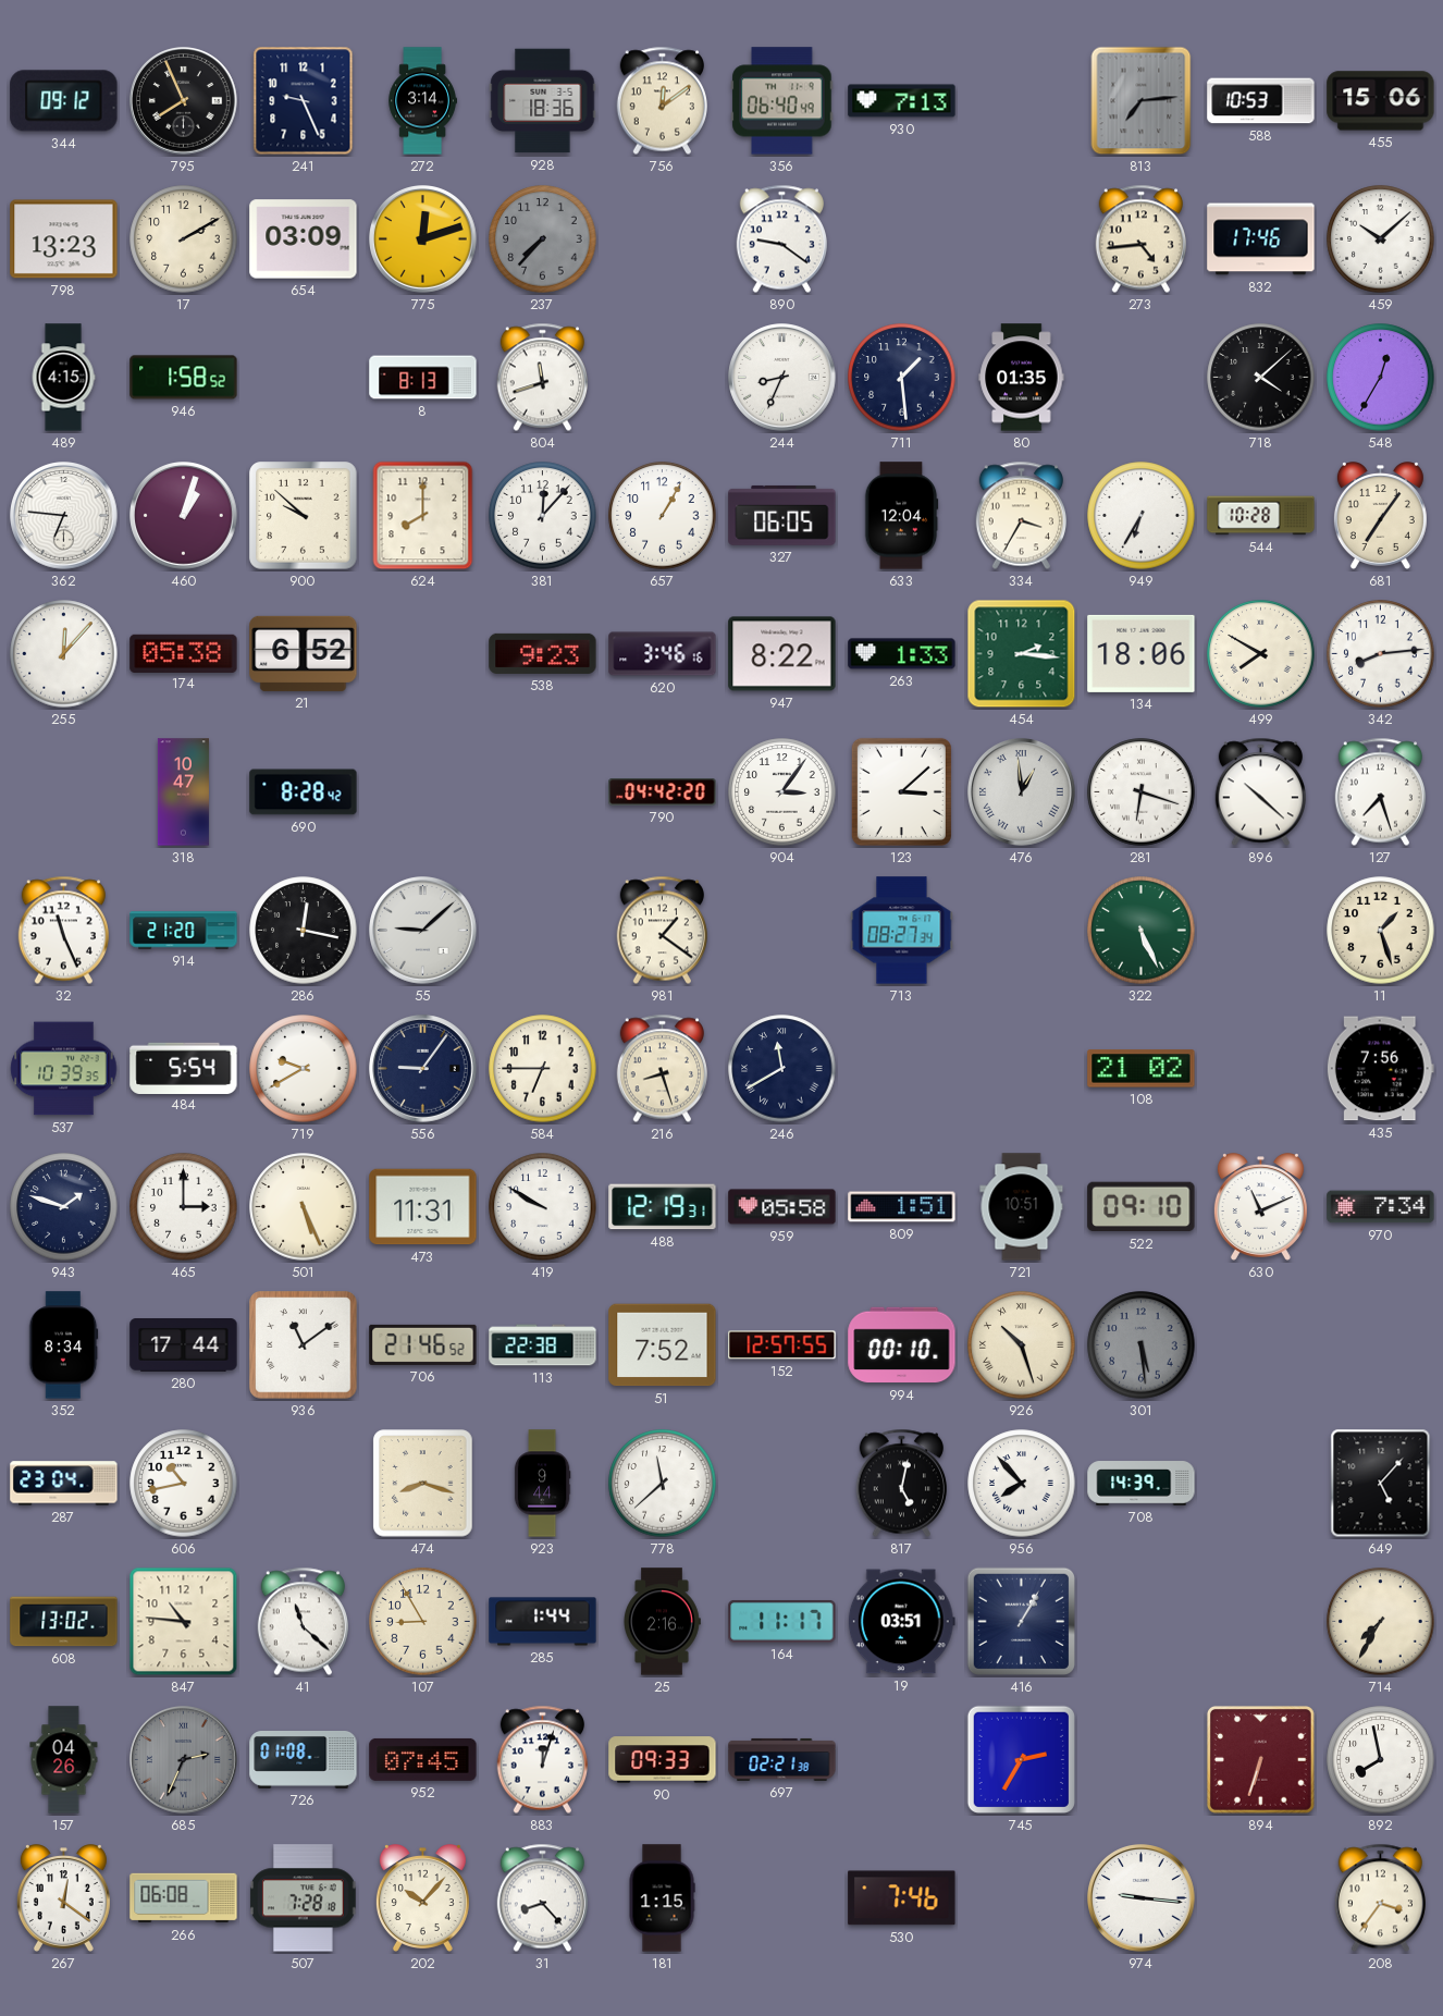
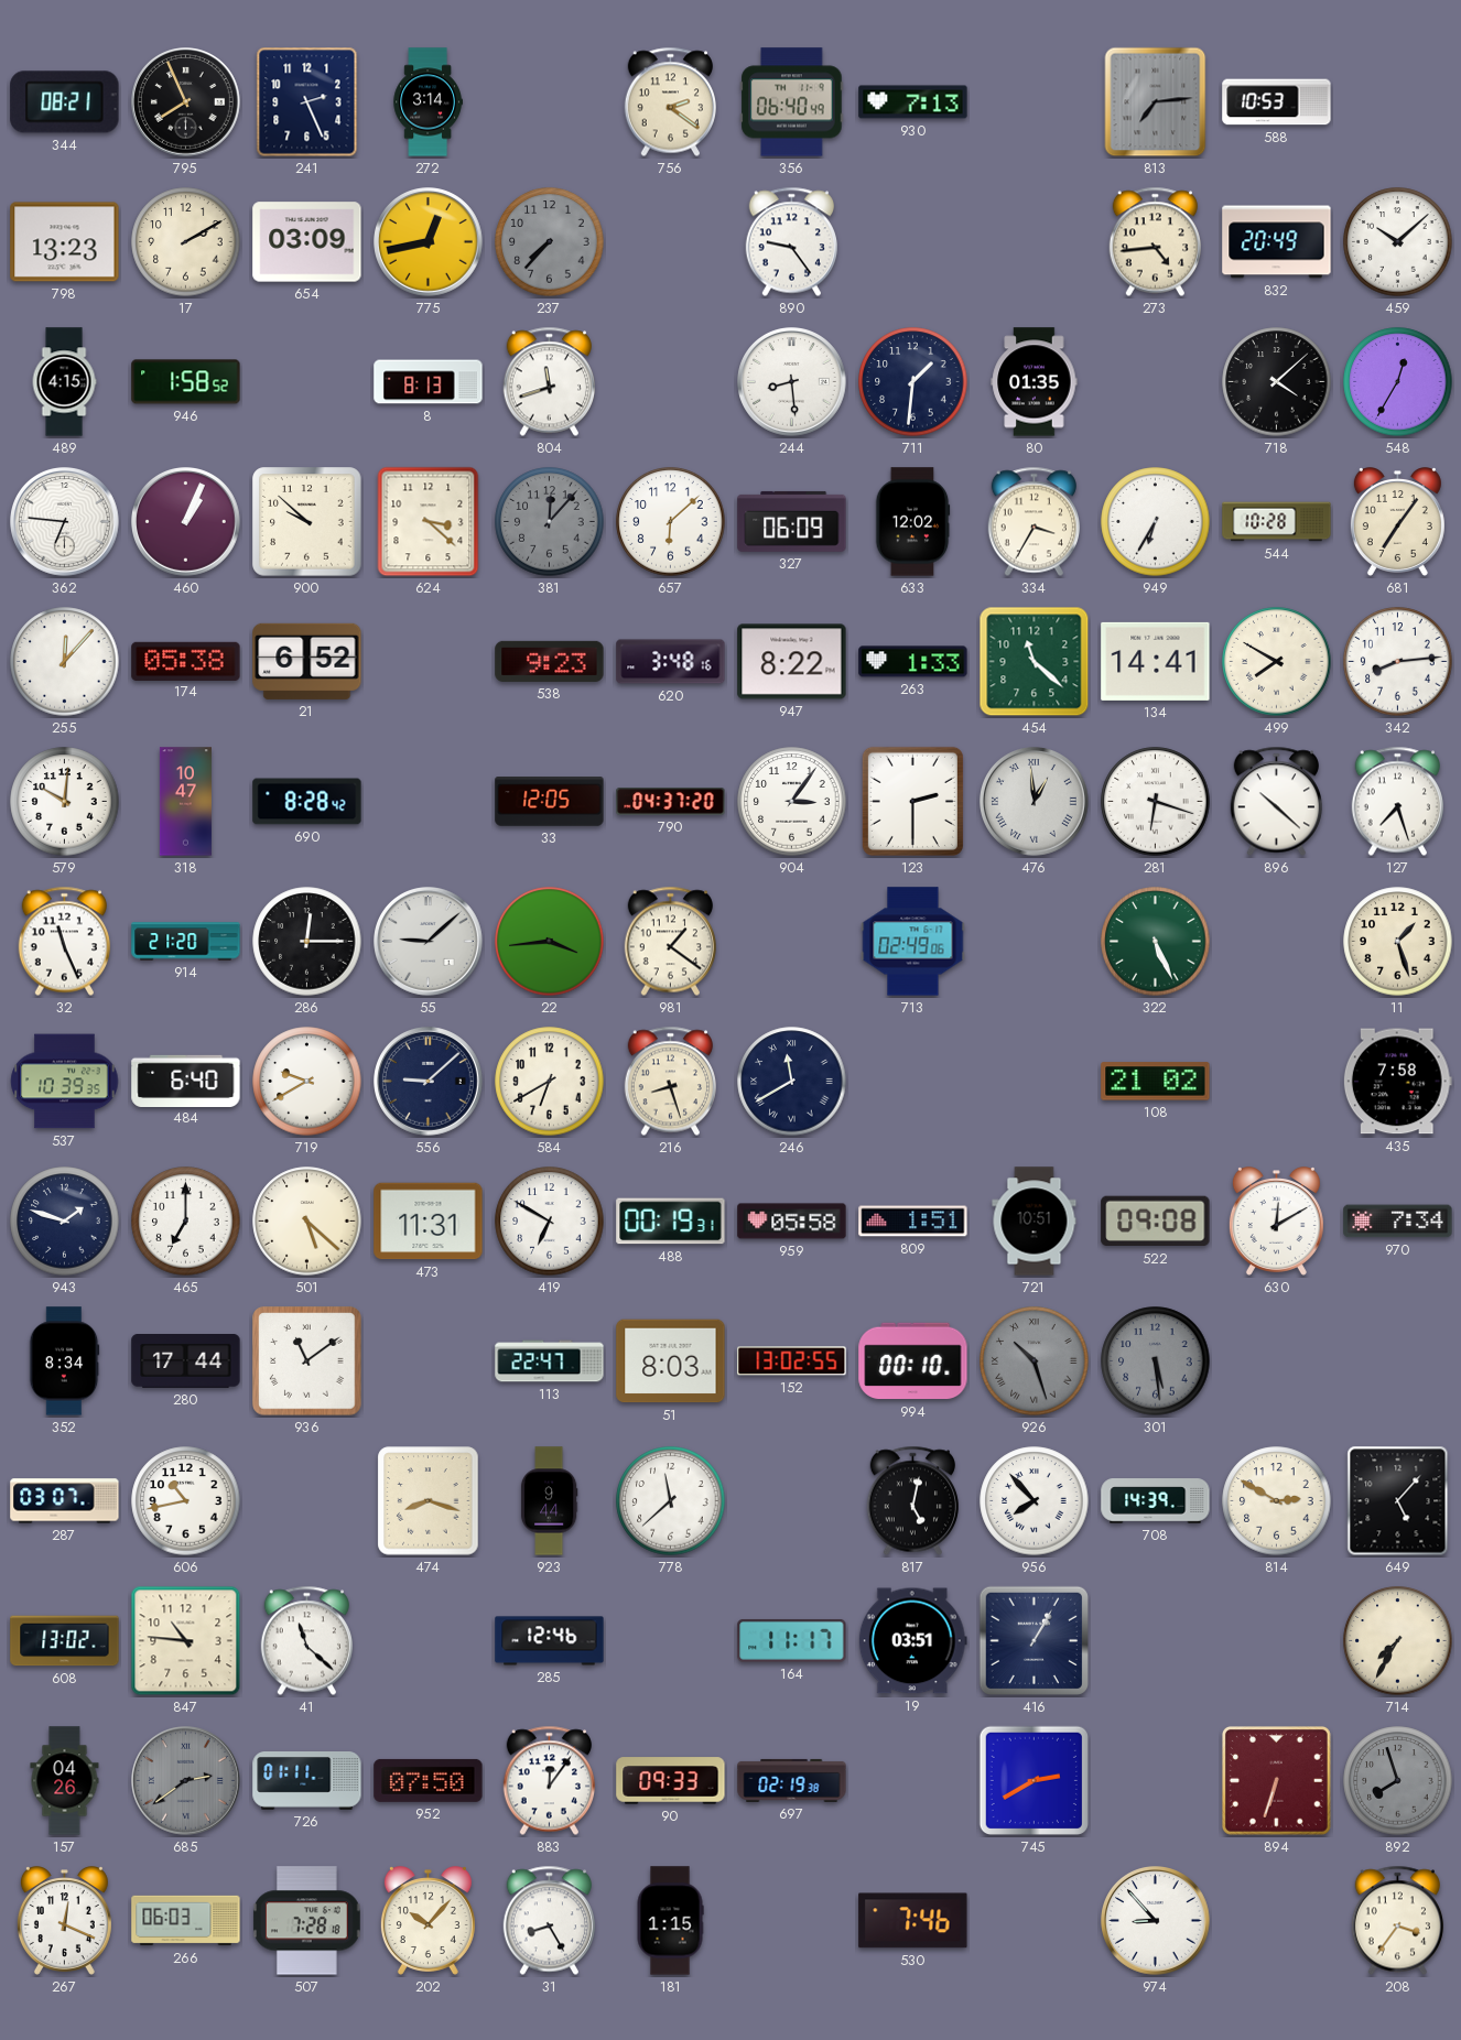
344: 09:12 -> 08:21
241: 9:26 -> 2:26
928: 18:36 -> none
756: 12:09 -> 2:21
455: 15:06 -> none
775: 12:12 -> 12:43
890: 9:21 -> 9:24
832: 17:46 -> 20:49
244: 8:34 -> 8:29
711: 1:29 -> 1:31
460: 1:03 -> 1:04
624: 8:00 -> 3:22
381 dial: white -> grey
657: 1:05 -> 6:08
327: 06:05 -> 06:09
633: 12:04 -> 12:02
620: 3:46 -> 3:48
454: 2:16 -> 11:22
134: 18:06 -> 14:41
579: none -> 10:01
33: none -> 12:05
790: 04:42 -> 04:37
123: 3:08 -> 2:30
286: 12:17 -> 12:15
22: none -> 3:44
713: 08:27 -> 02:49
484: 5:54 -> 6:40
556: 9:06 -> 9:08
584: 6:45 -> 6:40
435: 7:56 -> 7:58
465: 3:00 -> 7:00
501: 5:26 -> 5:22
419: 9:50 -> 6:50
488: 12:19 -> 00:19
522: 09:10 -> 09:08
630: 11:11 -> 12:10
706: 21:46 -> none
113: 22:38 -> 22:47
51: 7:52 -> 8:03
152: 12:57 -> 13:02
926 dial: cream -> grey
287: 23:04 -> 03:07
814: none -> 2:50
107: 8:55 -> none
285: 1:44 -> 12:46
25: 2:16 -> none
685: 2:34 -> 2:39
726: 01:08 -> 01:11
952: 07:45 -> 07:50
883: 12:03 -> 12:06
697: 02:21 -> 02:19
745: 2:35 -> 2:40
892: 7:58 -> 7:57
892 dial: white -> grey
267: 12:21 -> 12:19
266: 06:08 -> 06:03
31: 8:23 -> 8:25
974: 9:16 -> 8:53
